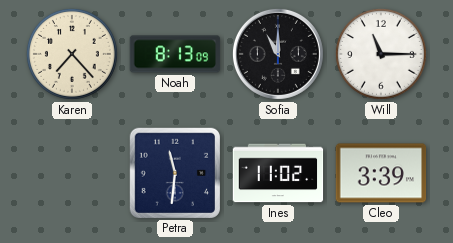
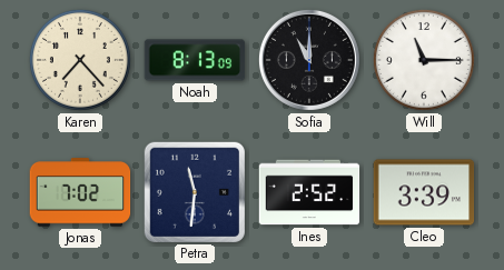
Jonas: none -> 7:02
Ines: 11:02 -> 2:52
